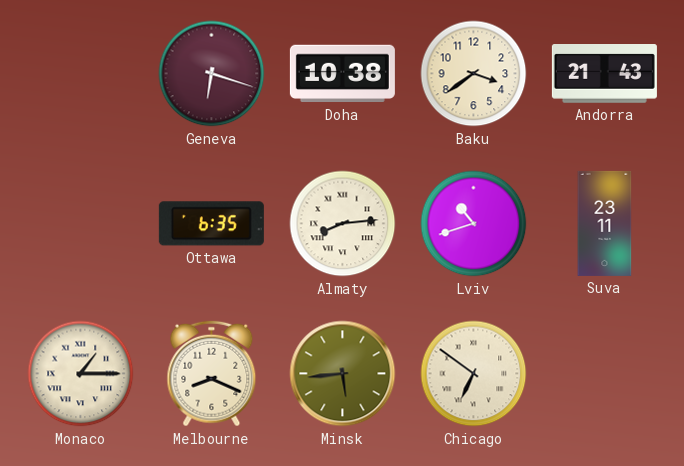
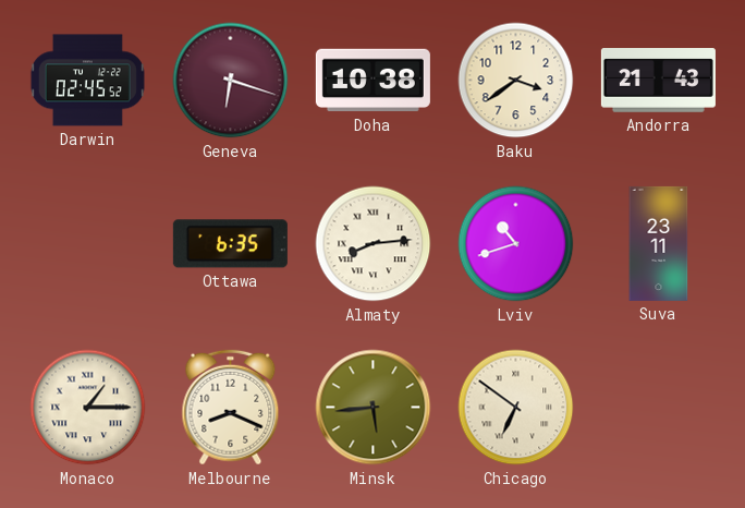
Darwin: none -> 02:45
